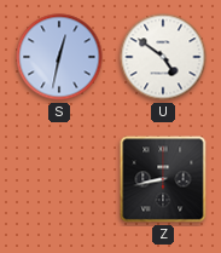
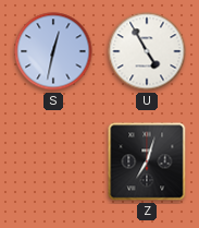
U: 4:51 -> 4:55
Z: 8:43 -> 7:03
